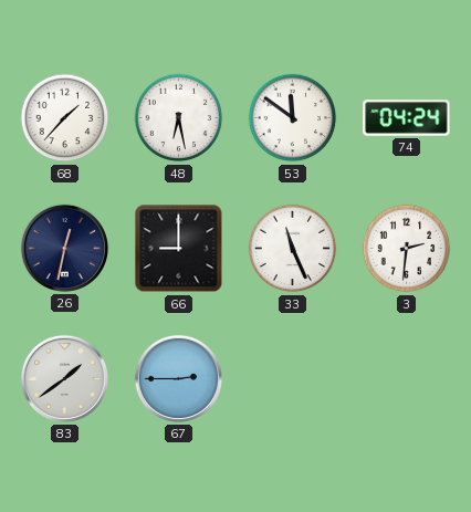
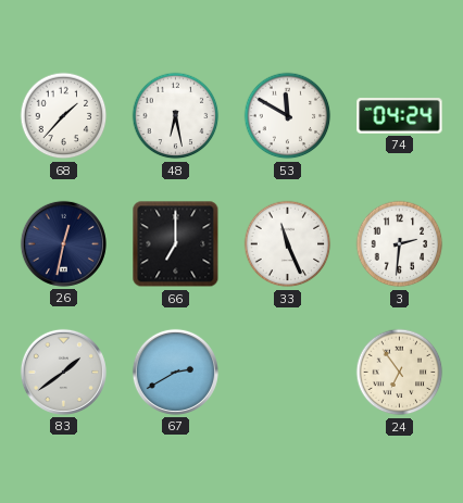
53: 11:51 -> 11:50
66: 9:00 -> 7:00
67: 2:45 -> 2:40
24: none -> 6:54
